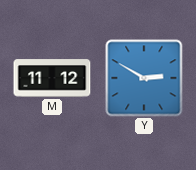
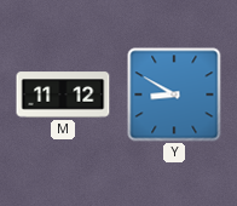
Y: 2:50 -> 8:50
